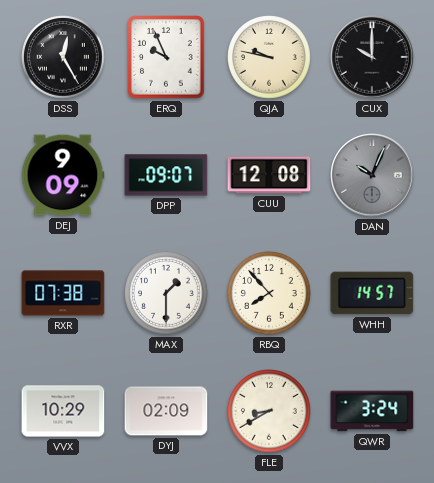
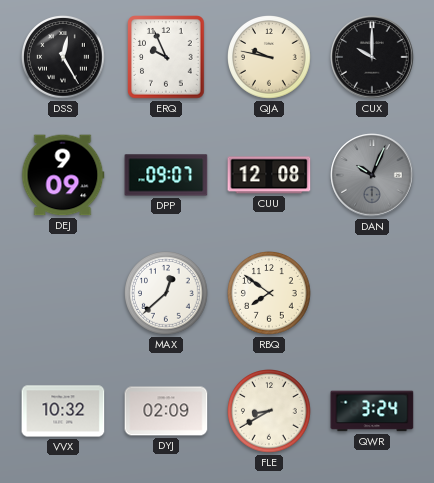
RXR: 07:38 -> none
MAX: 1:30 -> 12:38
RBQ: 7:53 -> 7:51
WHH: 14:57 -> none
VVX: 10:29 -> 10:32
